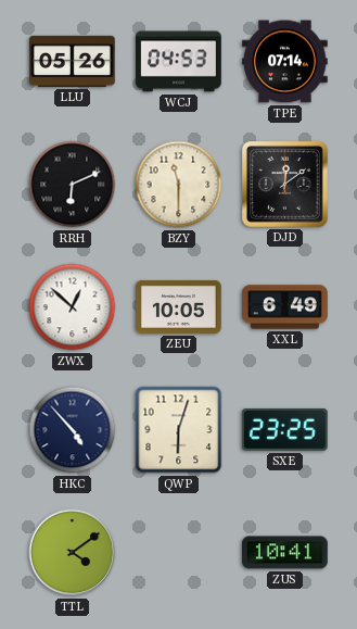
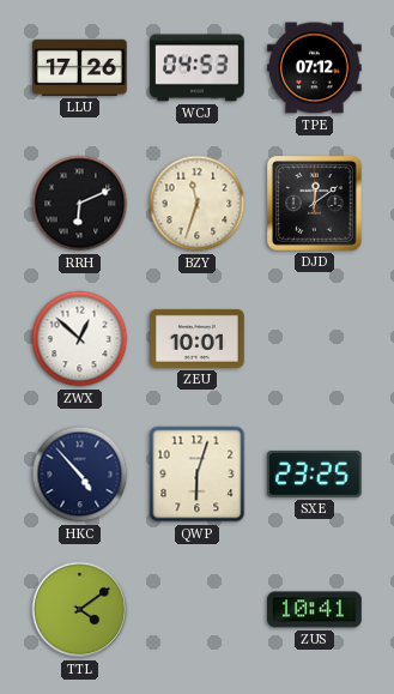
LLU: 05:26 -> 17:26
TPE: 07:14 -> 07:12
BZY: 11:30 -> 11:33
ZEU: 10:05 -> 10:01
XXL: 6:49 -> none
